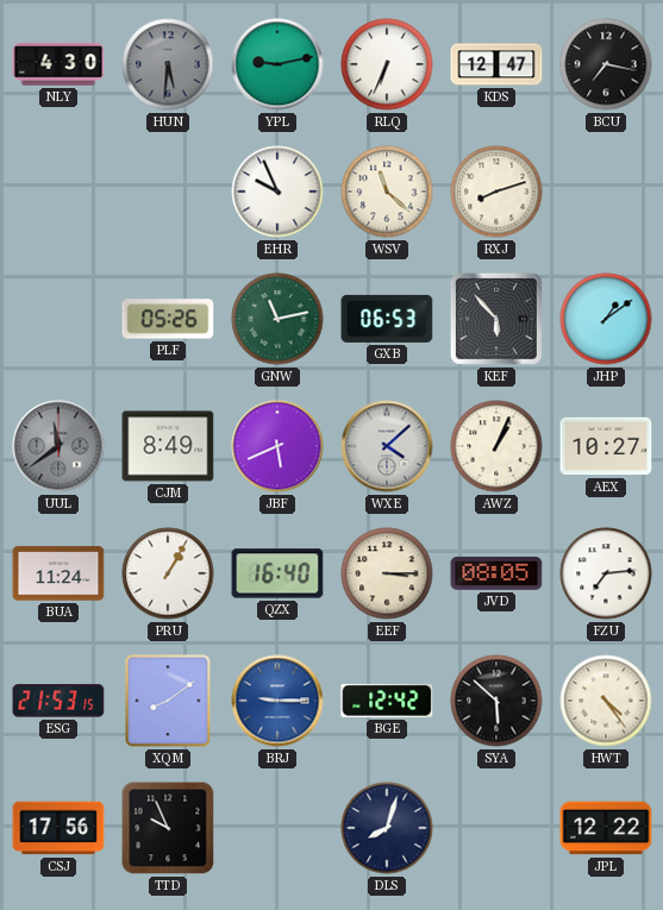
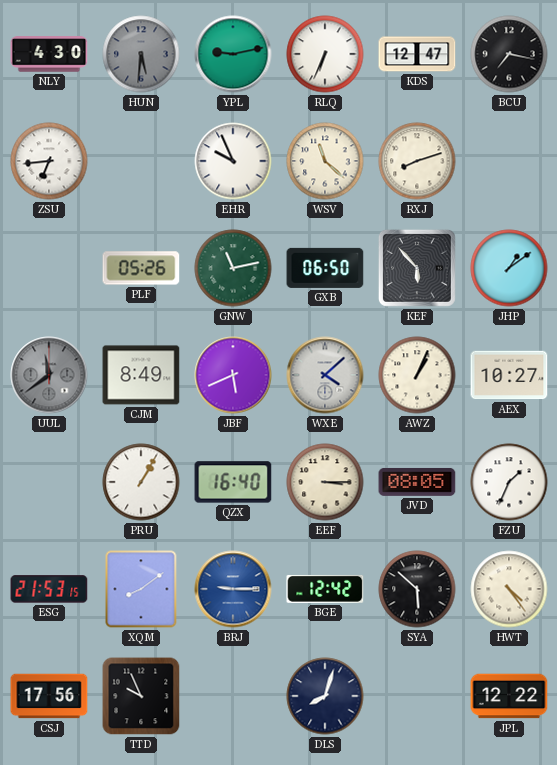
ZSU: none -> 6:44
GXB: 06:53 -> 06:50
BUA: 11:24 -> none
FZU: 7:14 -> 1:34
